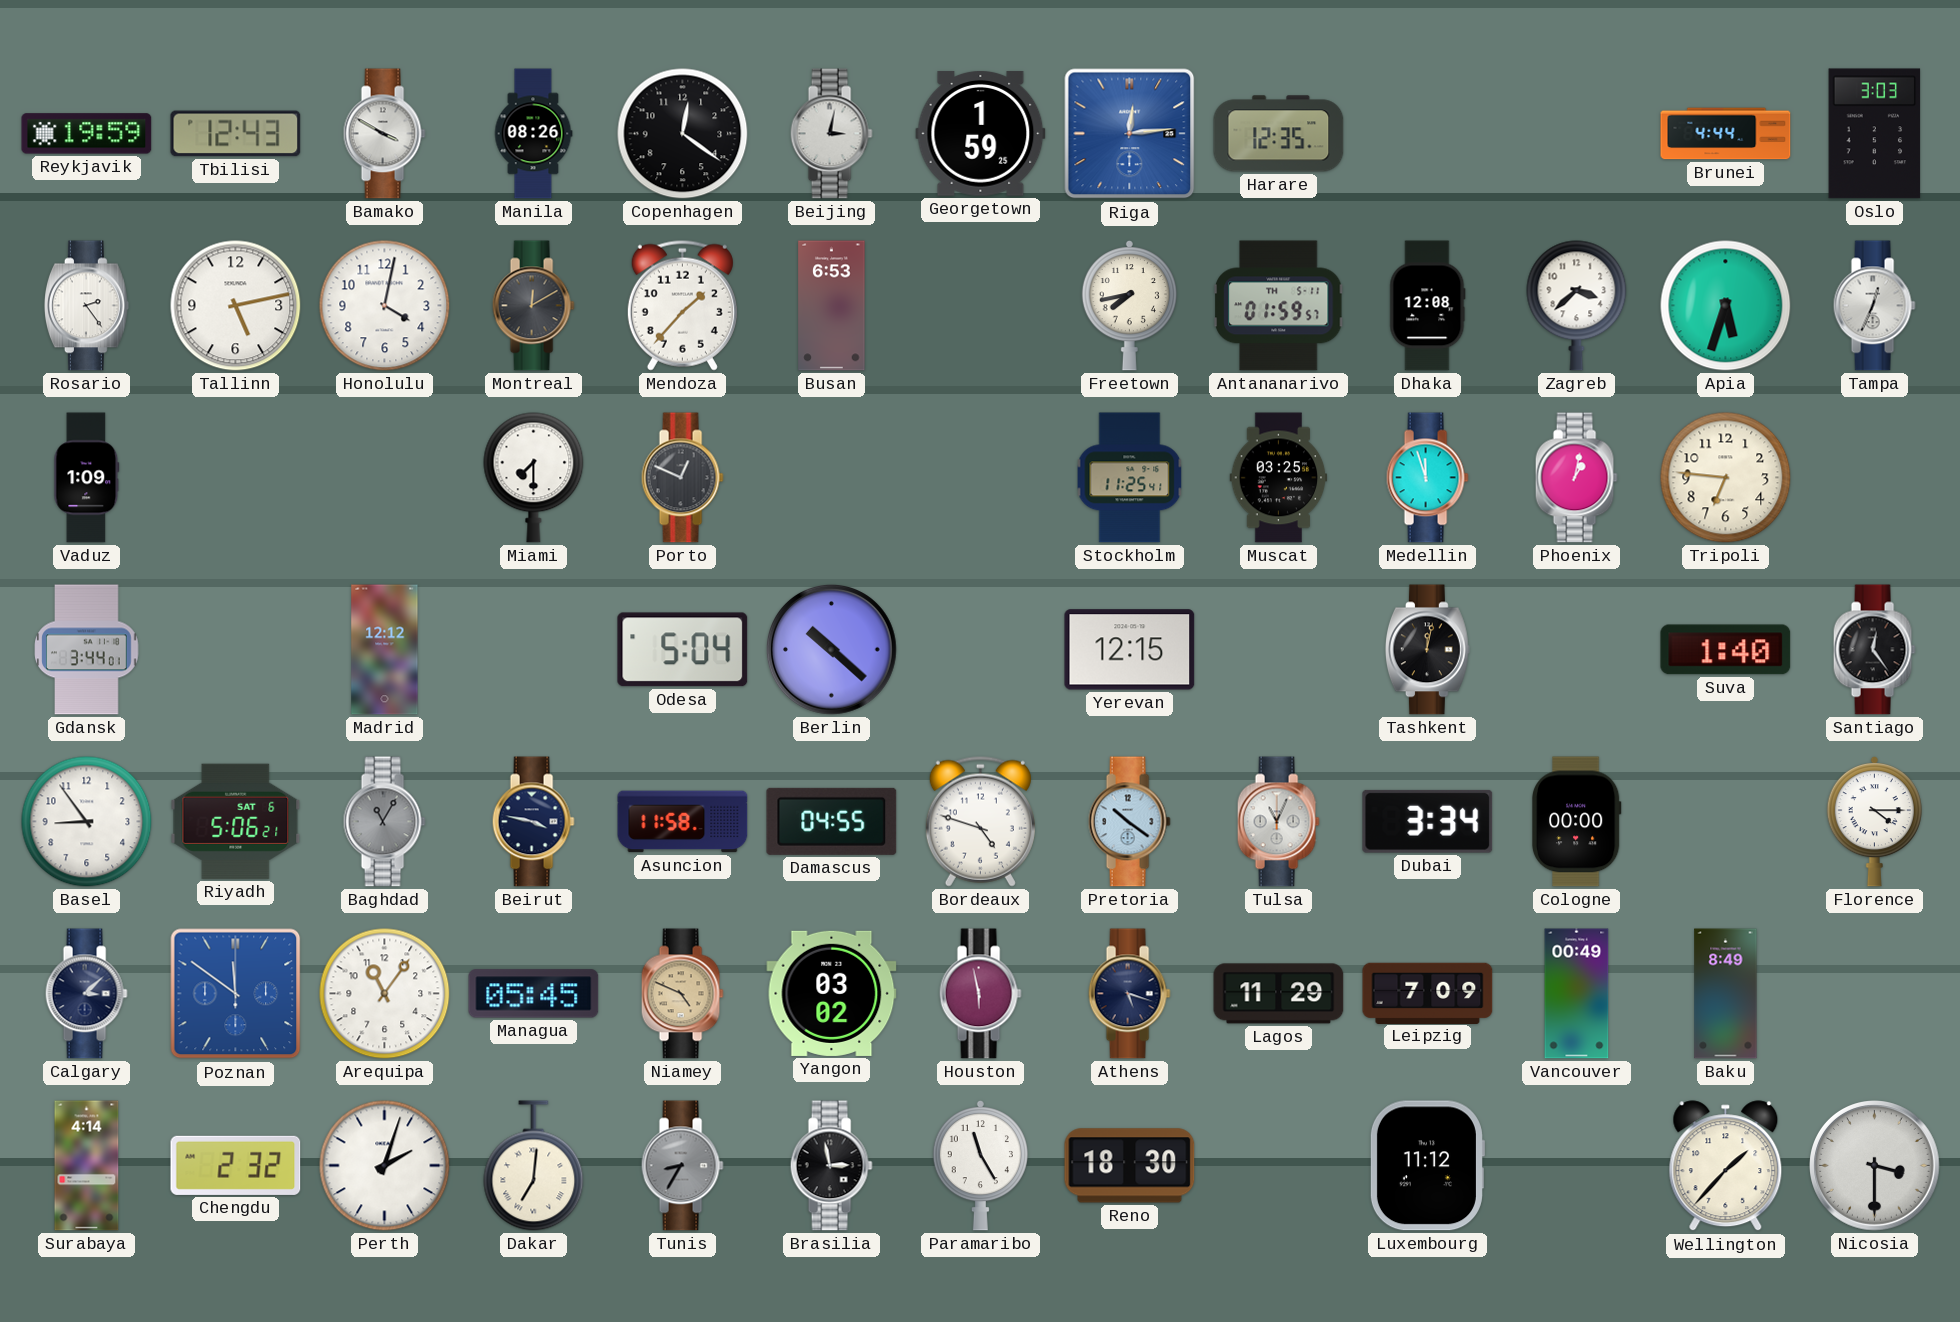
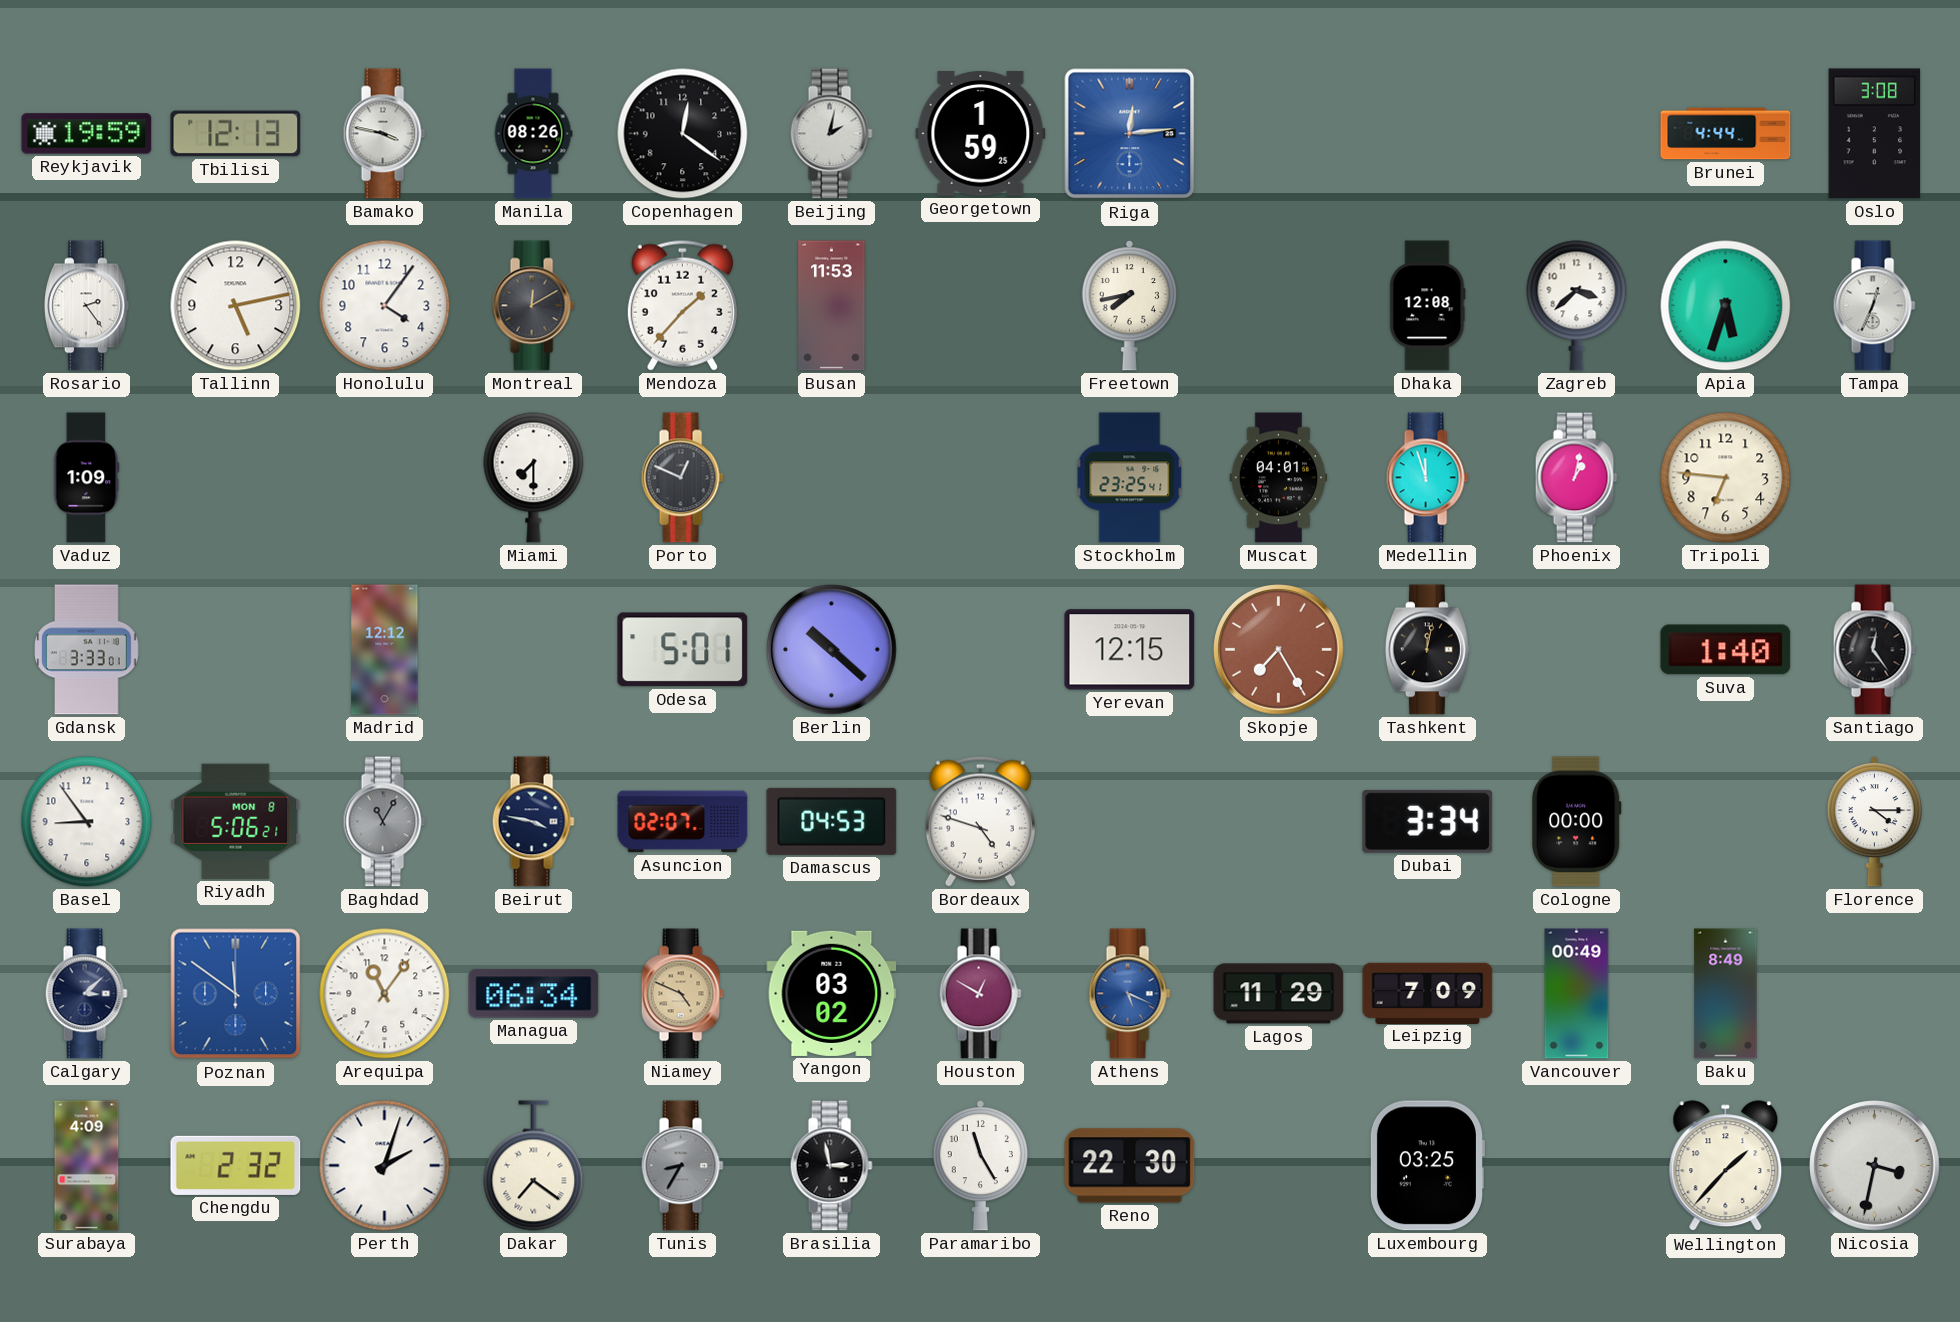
Tbilisi: 12:43 -> 12:13
Bamako: 3:50 -> 3:47
Beijing: 3:02 -> 2:02
Harare: 12:35 -> none
Oslo: 3:03 -> 3:08
Honolulu: 4:02 -> 4:06
Busan: 6:53 -> 11:53
Antananarivo: 01:59 -> none
Stockholm: 11:25 -> 23:25
Muscat: 03:25 -> 04:01
Gdansk: 3:44 -> 3:33
Odesa: 5:04 -> 5:01
Skopje: none -> 7:25
Riyadh date: SAT 6 -> MON 8
Asuncion: 11:58 -> 02:07
Damascus: 04:55 -> 04:53
Pretoria: 10:21 -> none
Tulsa: 11:04 -> none
Managua: 05:45 -> 06:34
Houston: 5:58 -> 12:50
Athens: 5:18 -> 5:19
Athens dial: navy -> blue
Surabaya: 4:14 -> 4:09
Dakar: 7:01 -> 7:21
Reno: 18:30 -> 22:30
Luxembourg: 11:12 -> 03:25
Nicosia: 3:30 -> 3:32
